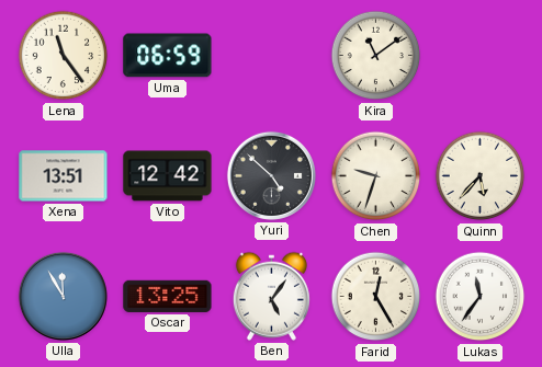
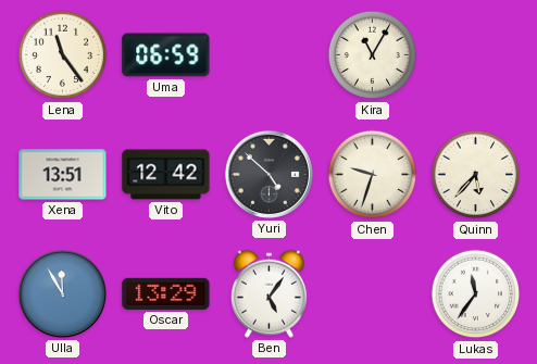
Kira: 11:09 -> 11:05
Oscar: 13:25 -> 13:29
Farid: 12:25 -> none
